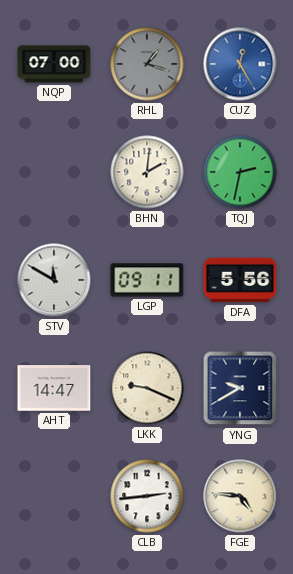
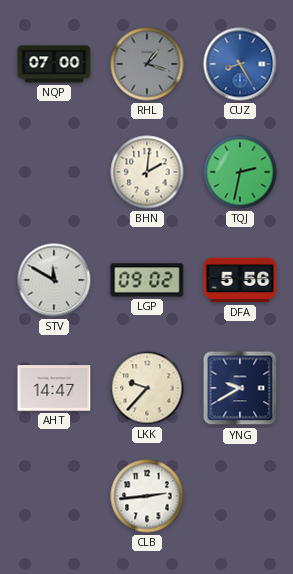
CUZ: 12:25 -> 8:25
LGP: 09:11 -> 09:02
LKK: 9:19 -> 9:37
FGE: 4:46 -> none
